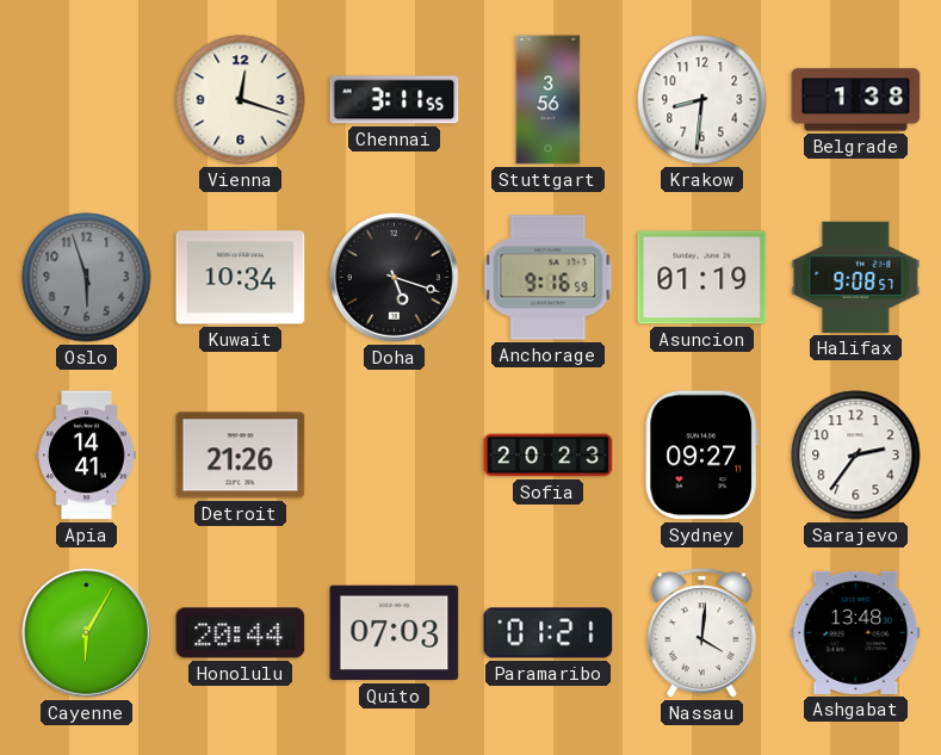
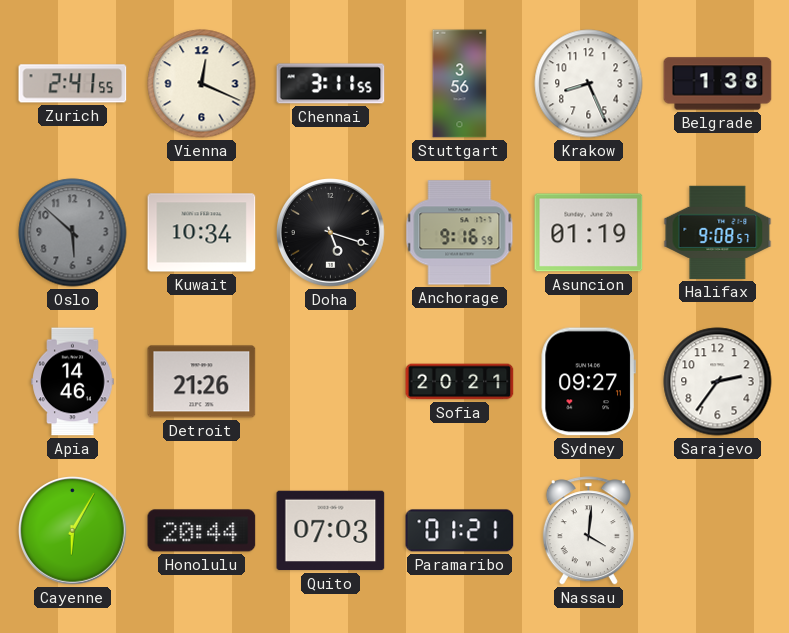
Zurich: none -> 2:41
Vienna: 12:18 -> 12:19
Krakow: 8:31 -> 8:26
Oslo: 5:57 -> 5:52
Apia: 14:41 -> 14:46
Sofia: 20:23 -> 20:21
Ashgabat: 13:48 -> none
